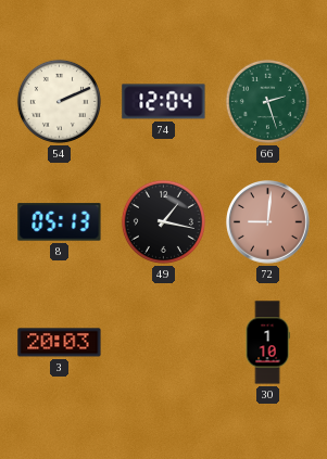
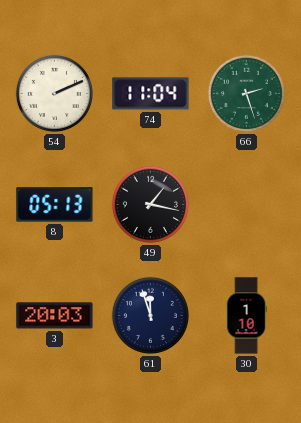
74: 12:04 -> 11:04
72: 9:01 -> none
61: none -> 11:57
